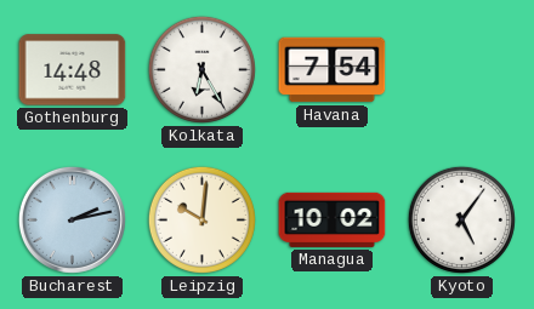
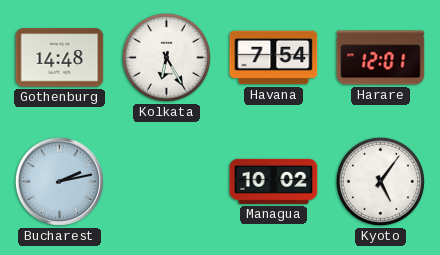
Harare: none -> 12:01
Leipzig: 10:01 -> none
